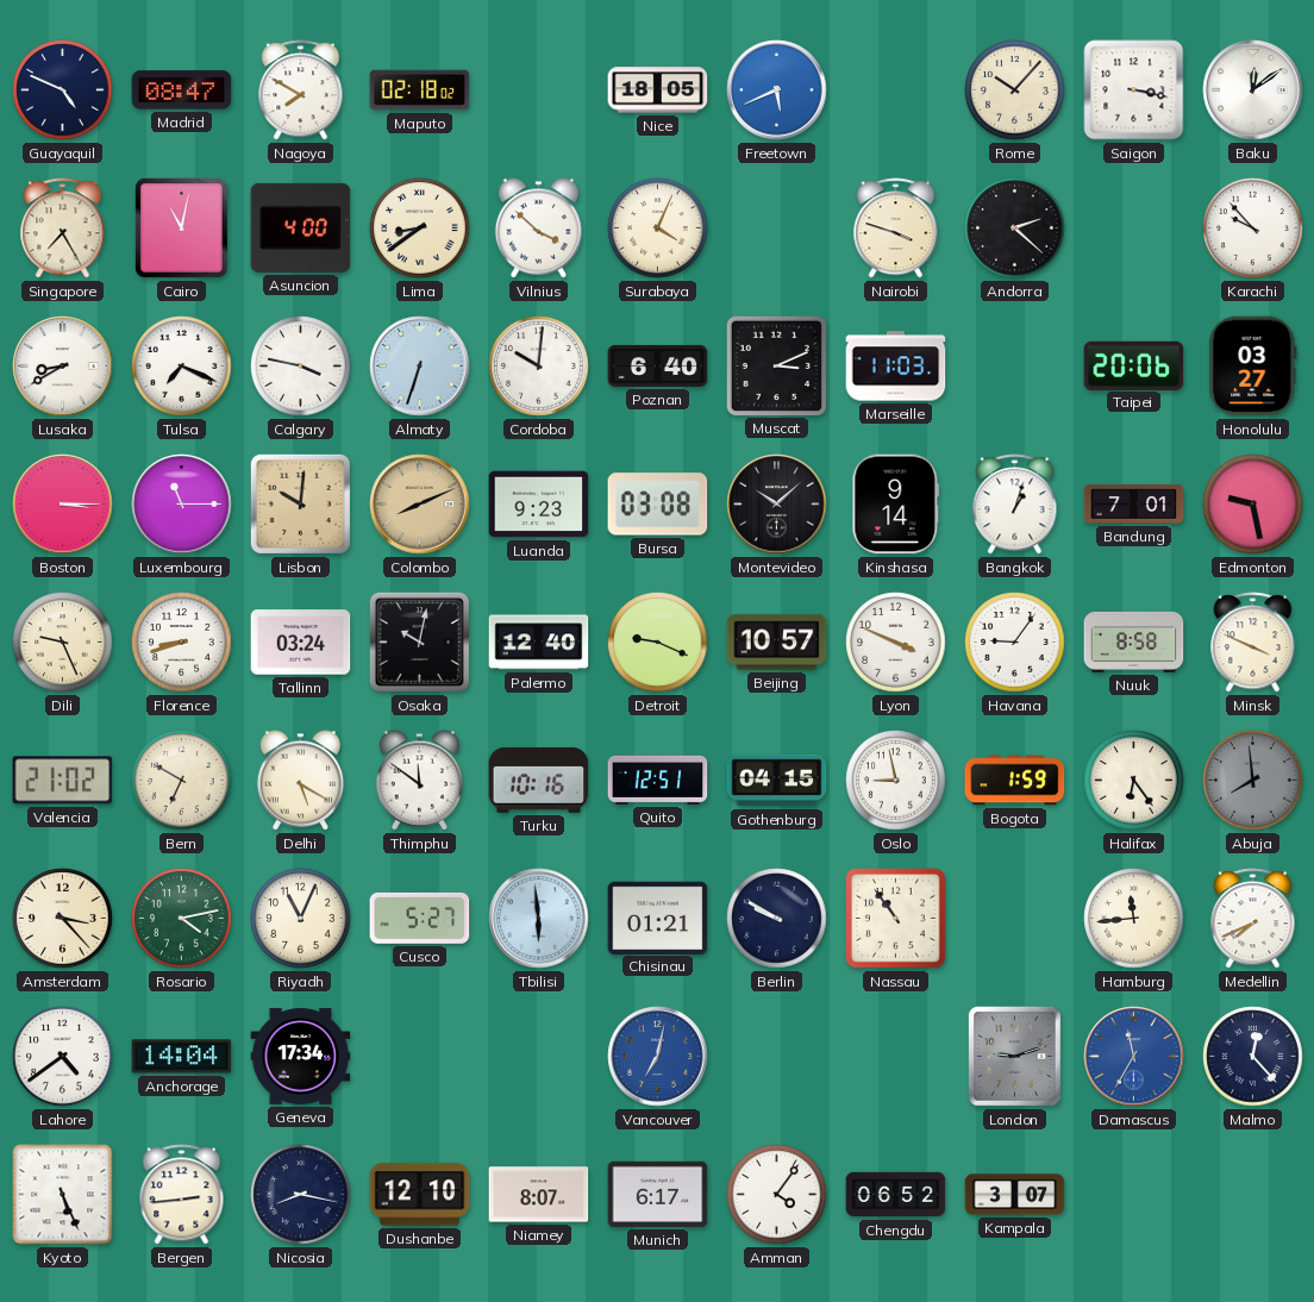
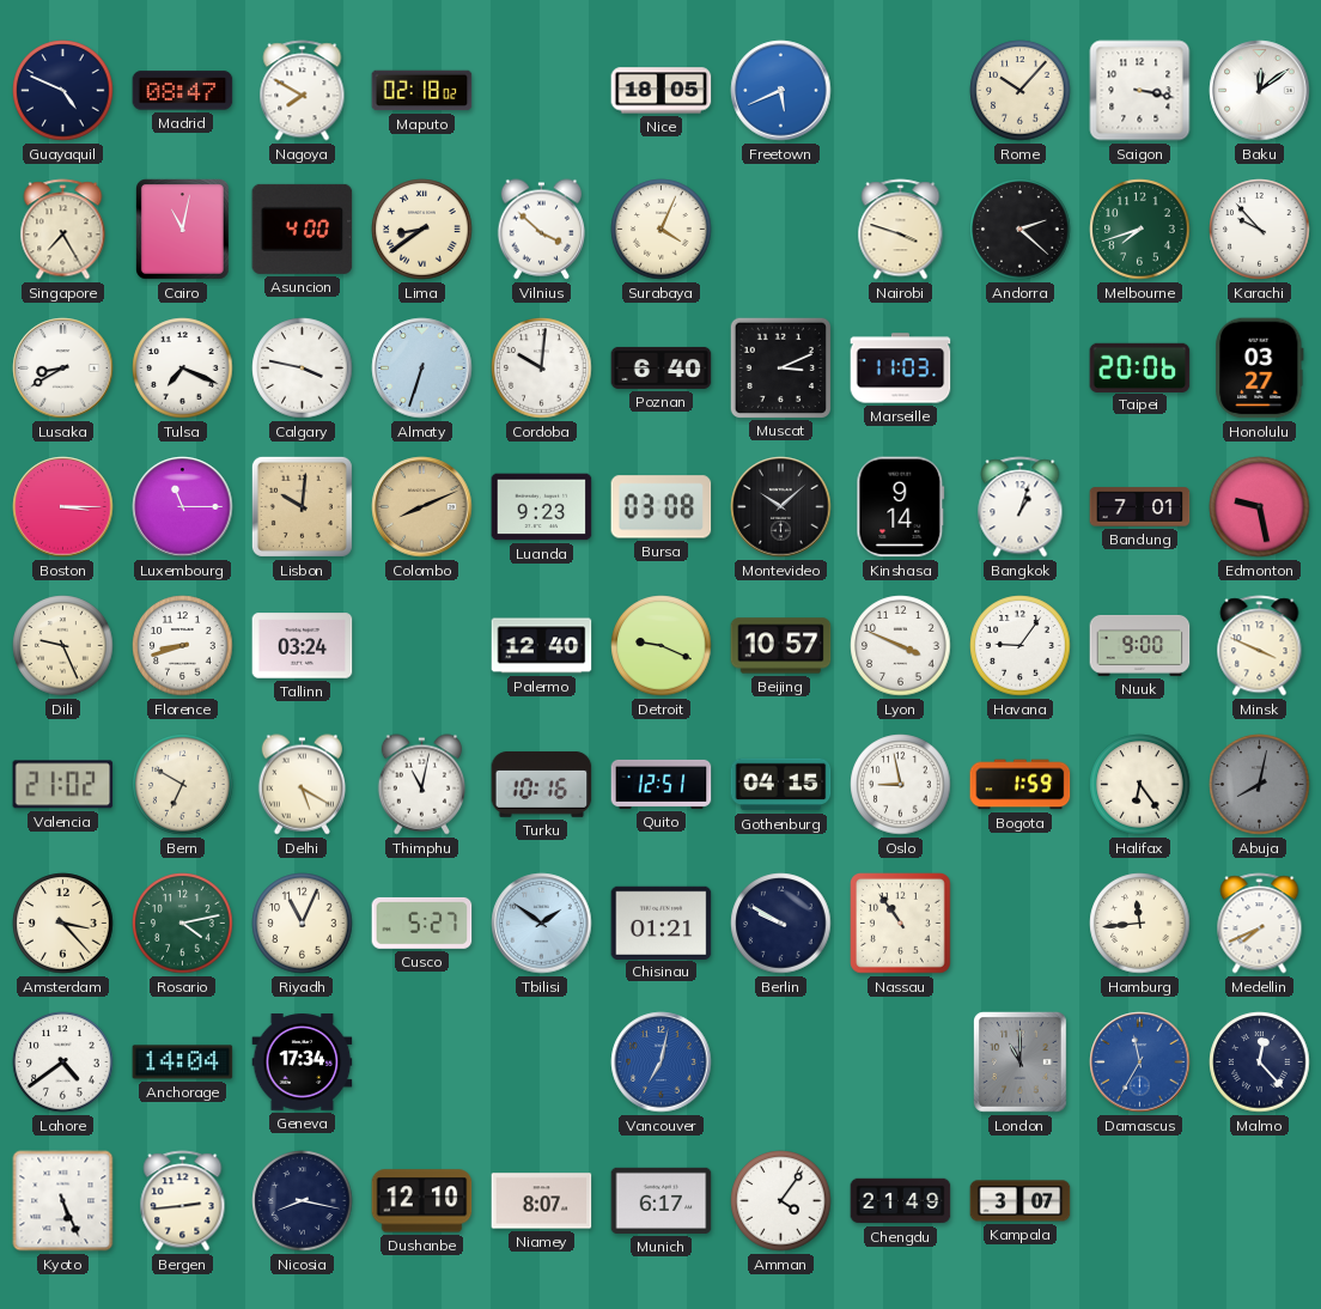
Melbourne: none -> 7:42
Osaka: 10:02 -> none
Nuuk: 8:58 -> 9:00
Thimphu: 11:51 -> 11:02
Abuja: 7:59 -> 8:02
Tbilisi: 5:59 -> 1:51
London: 9:12 -> 11:00
Chengdu: 06:52 -> 21:49
